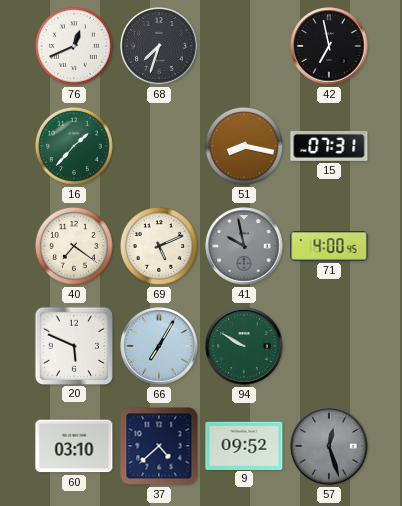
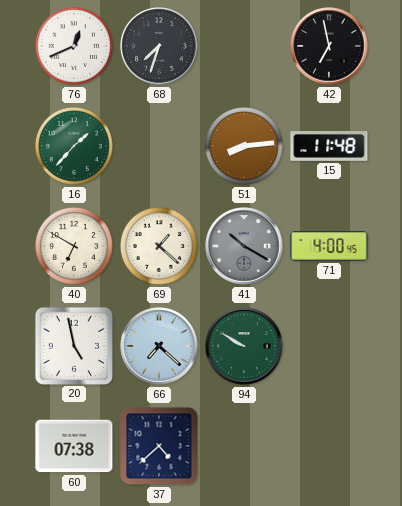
51: 8:17 -> 8:14
15: 07:31 -> 11:48
40: 7:21 -> 6:50
69: 5:11 -> 1:22
41: 9:58 -> 10:20
20: 5:49 -> 4:58
66: 7:05 -> 7:22
60: 03:10 -> 07:38
9: 09:52 -> none
57: 12:27 -> none
